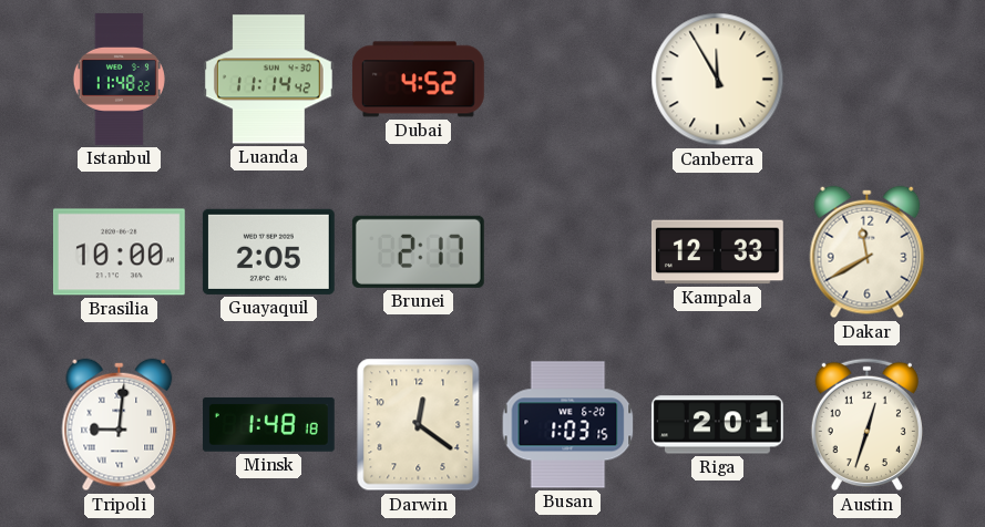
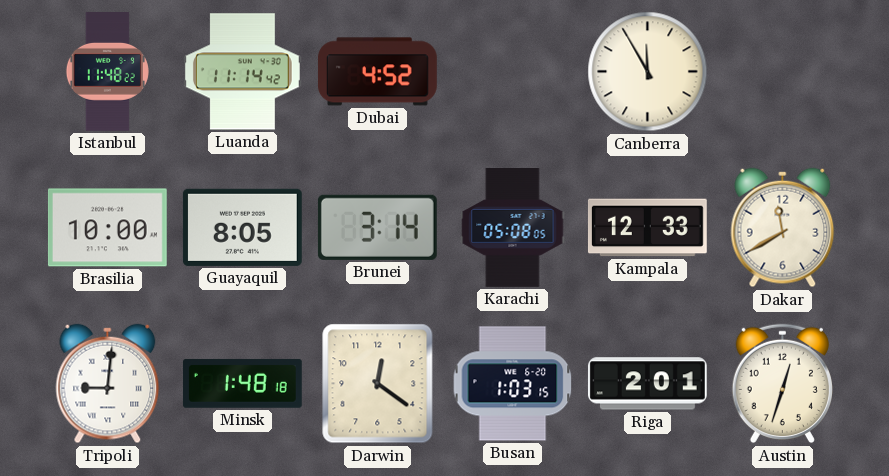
Guayaquil: 2:05 -> 8:05
Brunei: 2:17 -> 3:14
Karachi: none -> 05:08
